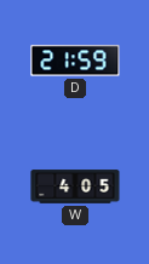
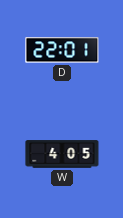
D: 21:59 -> 22:01
